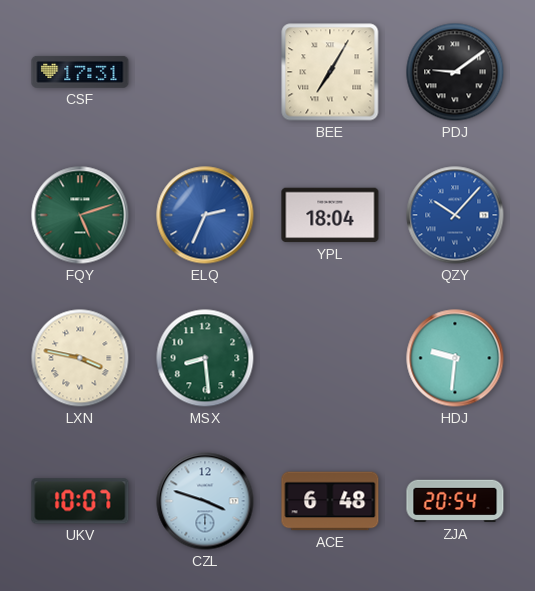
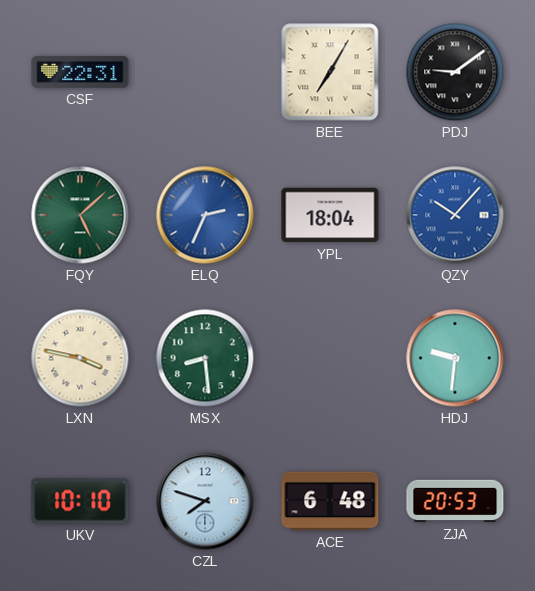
CSF: 17:31 -> 22:31
FQY: 5:12 -> 5:08
UKV: 10:07 -> 10:10
CZL: 3:48 -> 7:48
ZJA: 20:54 -> 20:53
